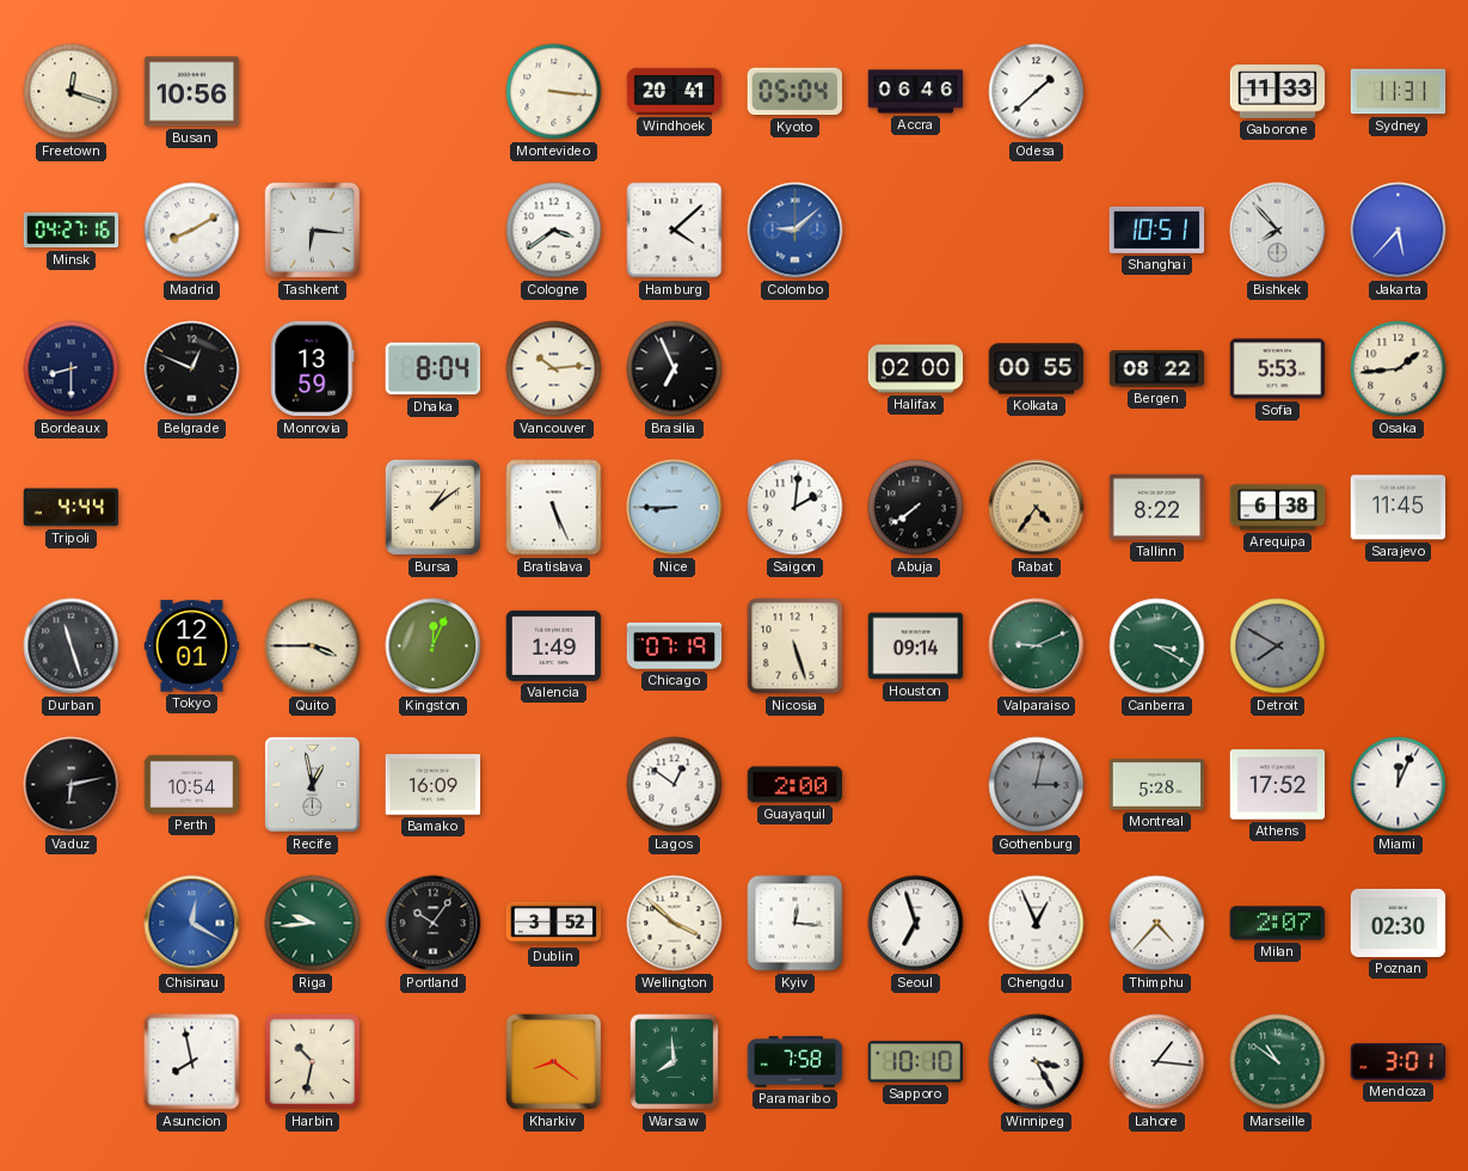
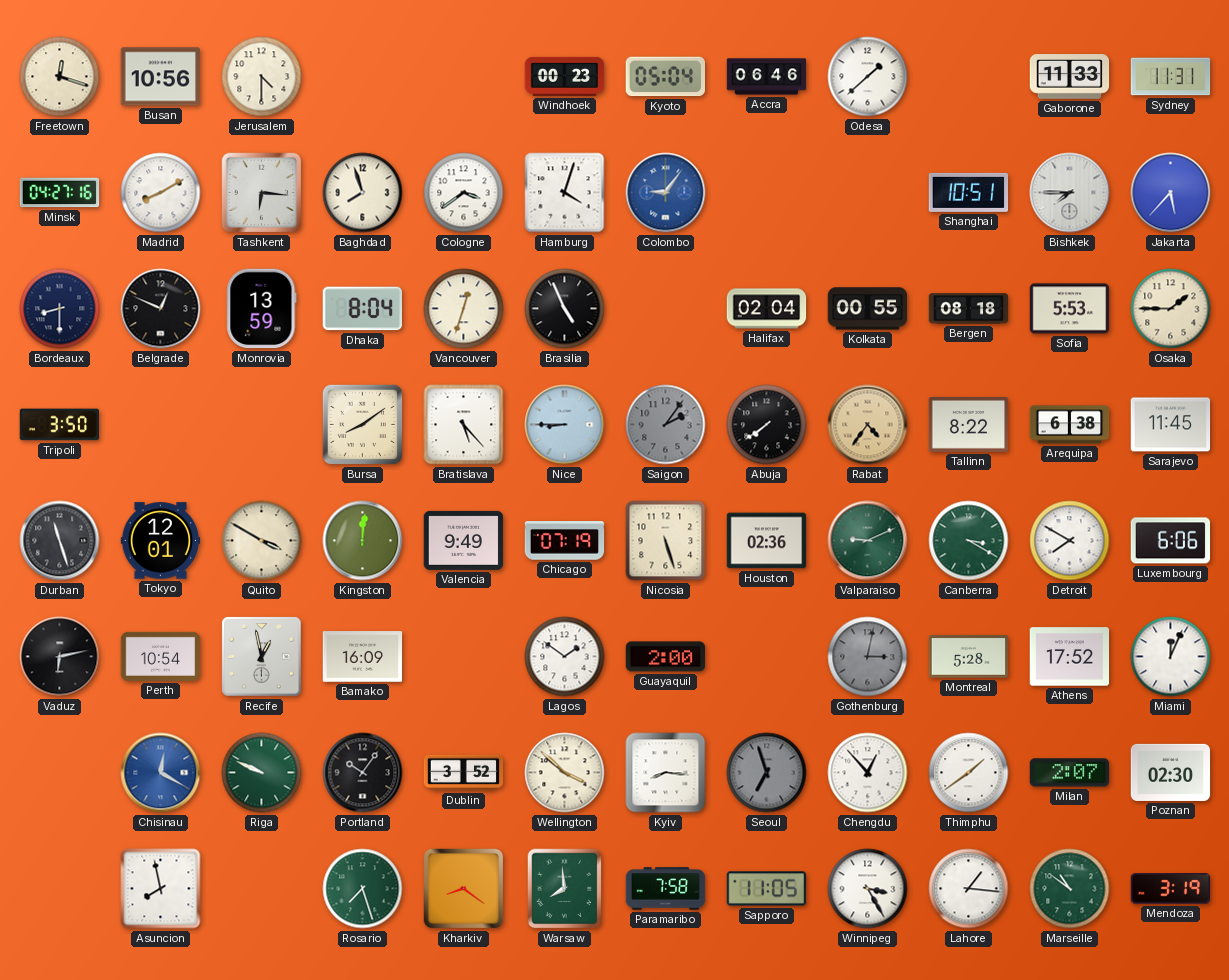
Jerusalem: none -> 4:30
Montevideo: 3:16 -> none
Windhoek: 20:41 -> 00:23
Baghdad: none -> 7:57
Hamburg: 4:08 -> 4:03
Colombo: 9:08 -> 9:06
Bishkek: 7:53 -> 7:45
Vancouver: 10:14 -> 12:33
Brasilia: 6:56 -> 4:56
Halifax: 02:00 -> 02:04
Bergen: 08:22 -> 08:18
Osaka: 1:44 -> 1:45
Tripoli: 4:44 -> 3:50
Bursa: 1:09 -> 8:09
Bratislava: 5:26 -> 5:23
Saigon: 2:01 -> 2:06
Saigon dial: white -> grey
Quito: 3:45 -> 3:50
Kingston: 12:04 -> 12:01
Valencia: 1:49 -> 9:49
Houston: 09:14 -> 02:36
Detroit dial: grey -> white
Luxembourg: none -> 6:06
Lagos: 12:51 -> 1:51
Riga: 9:44 -> 9:49
Kyiv: 12:16 -> 8:16
Seoul dial: white -> grey
Chengdu: 12:56 -> 12:53
Thimphu: 4:37 -> 1:39
Harbin: 10:32 -> none
Rosario: none -> 7:27
Sapporo: 10:10 -> 11:05
Mendoza: 3:01 -> 3:19
